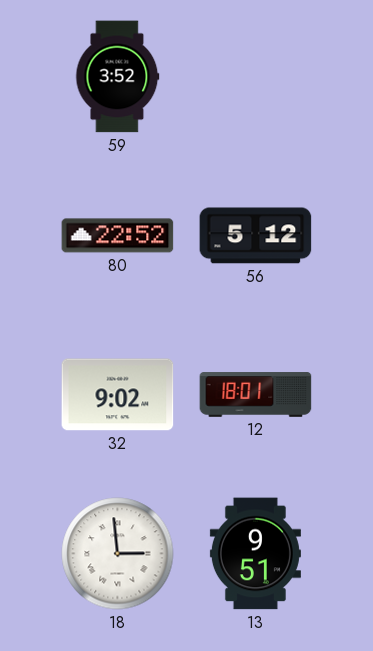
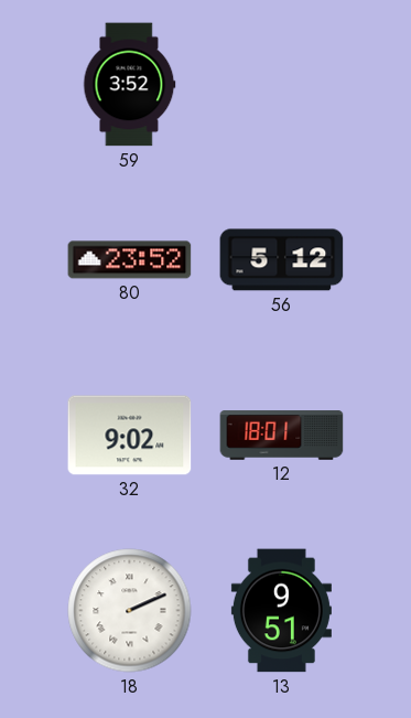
80: 22:52 -> 23:52
18: 2:59 -> 2:11
